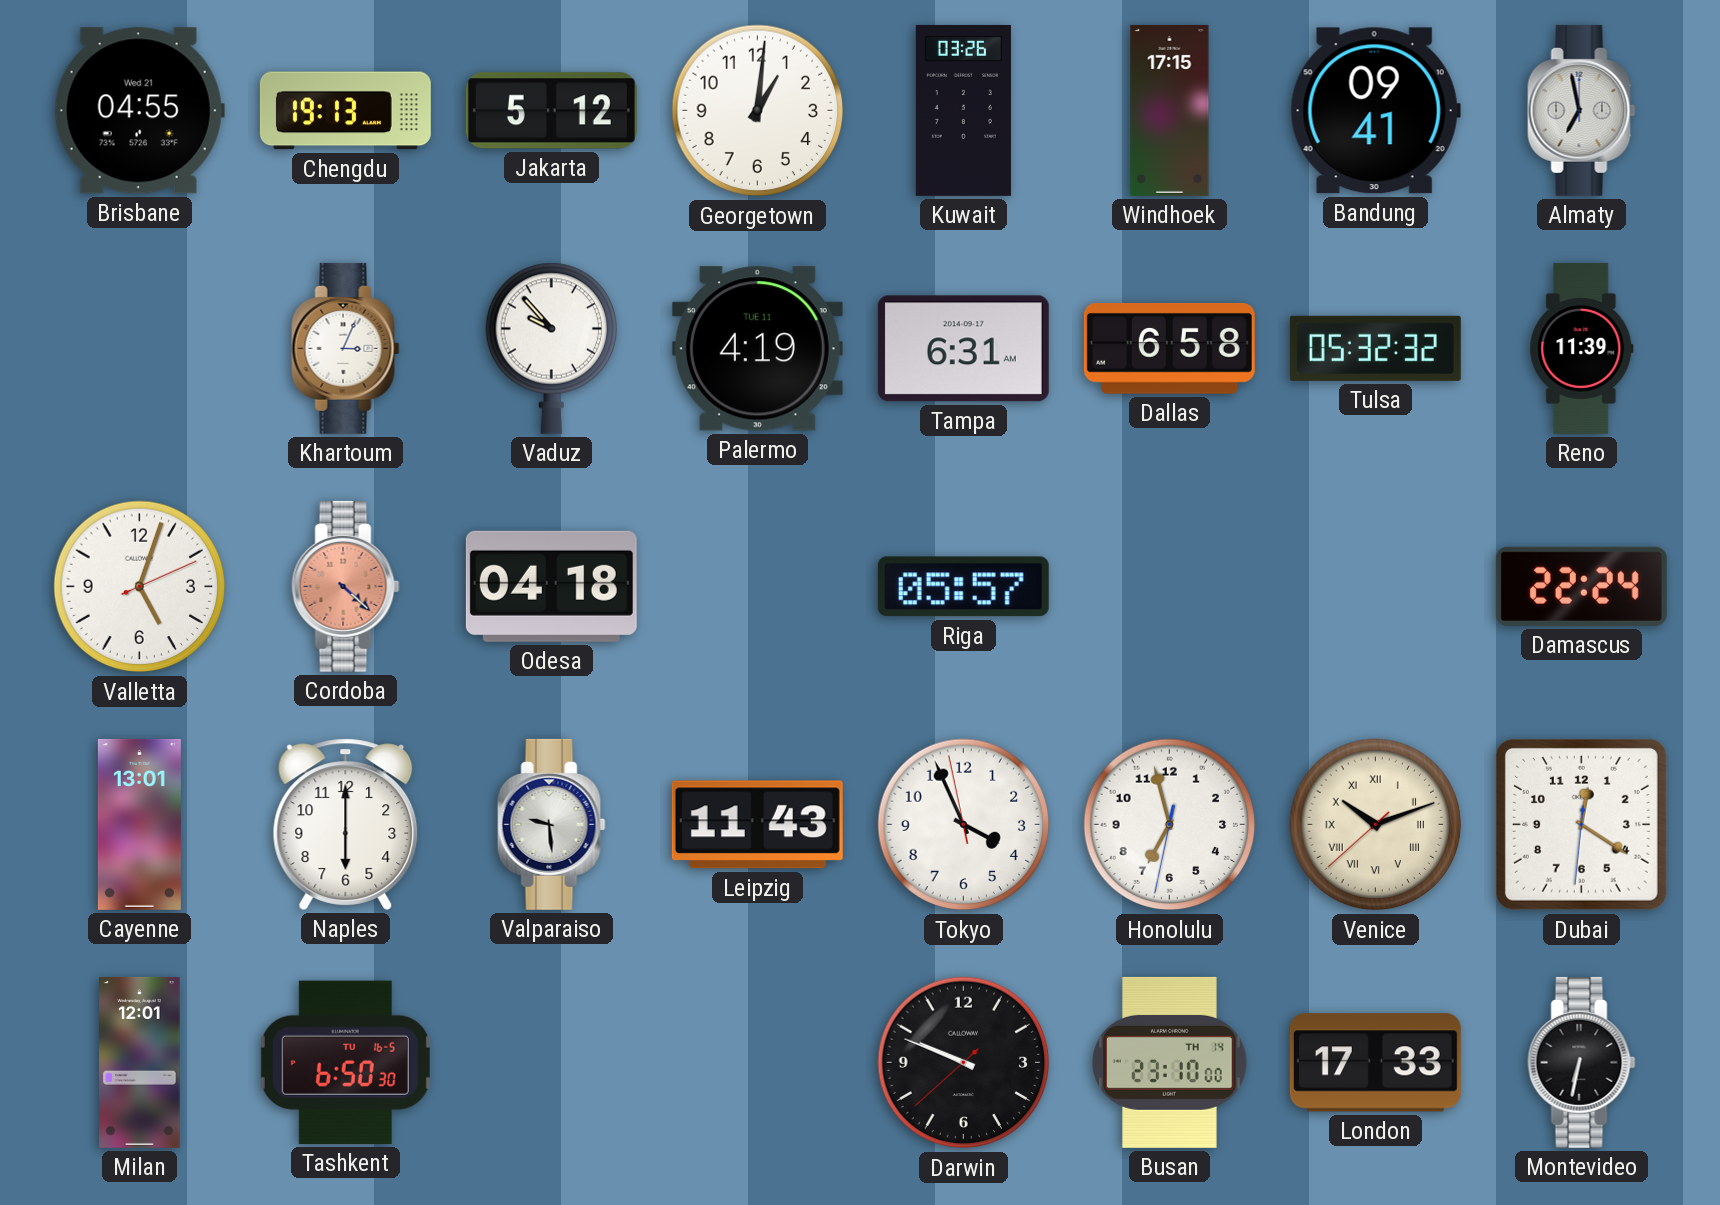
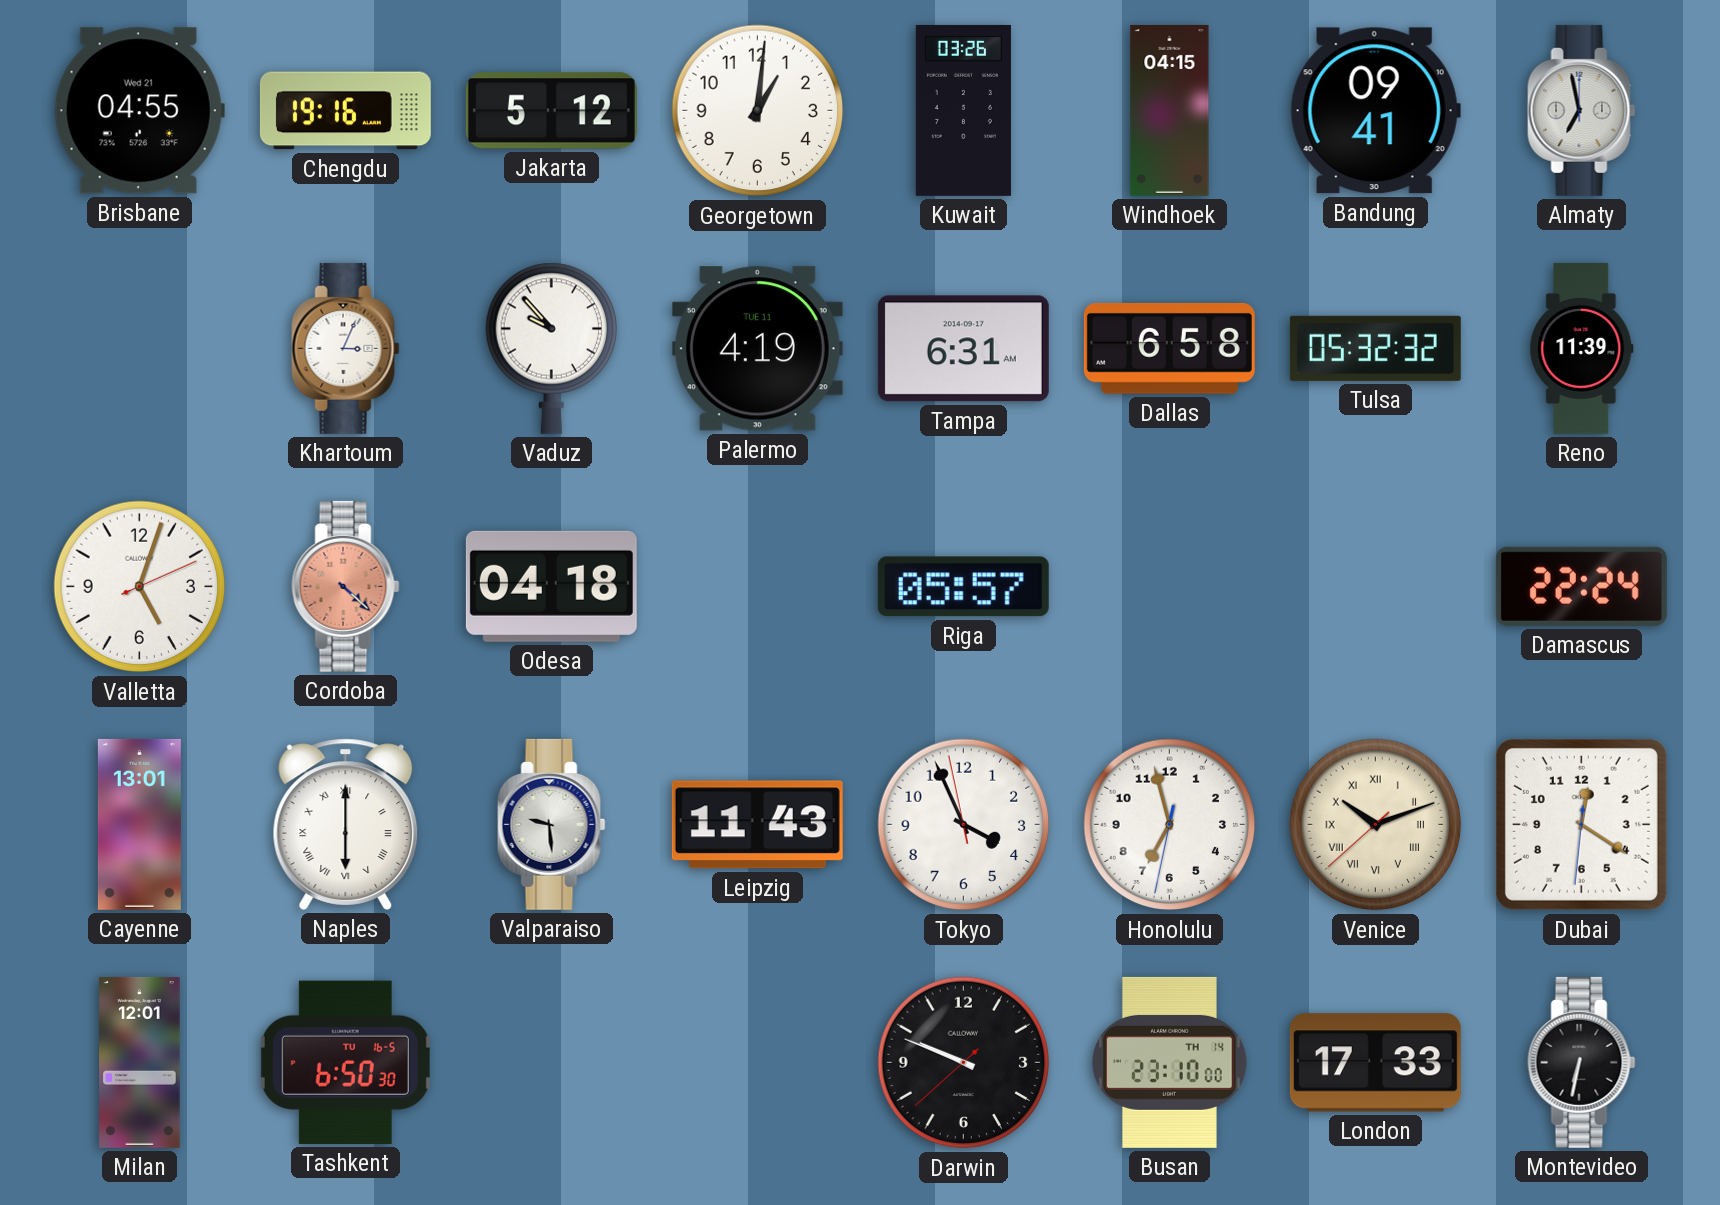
Chengdu: 19:13 -> 19:16
Windhoek: 17:15 -> 04:15
Naples numerals: Arabic -> Roman
